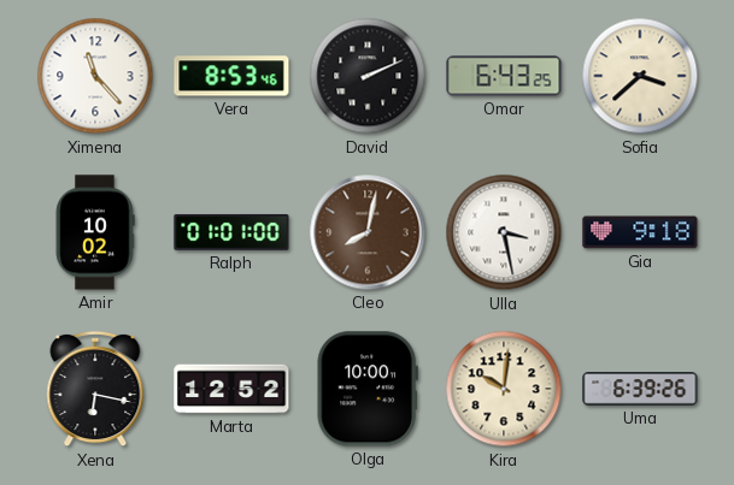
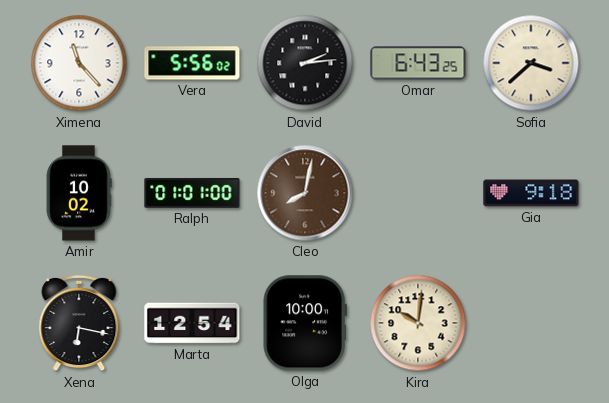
Vera: 8:53 -> 5:56
David: 2:11 -> 2:14
Ulla: 3:28 -> none
Marta: 12:52 -> 12:54
Uma: 6:39 -> none
